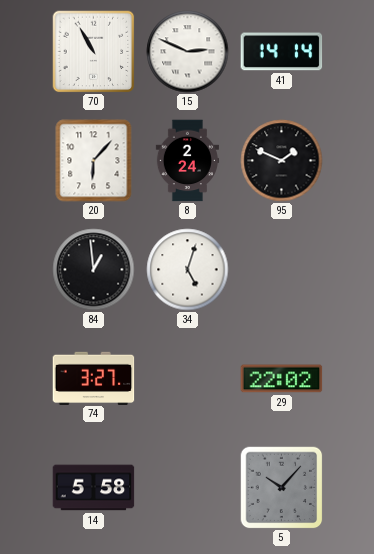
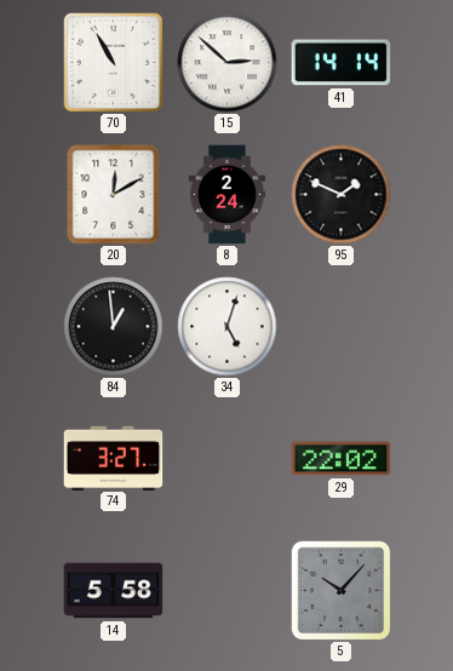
15: 2:49 -> 2:52
20: 6:07 -> 12:10
